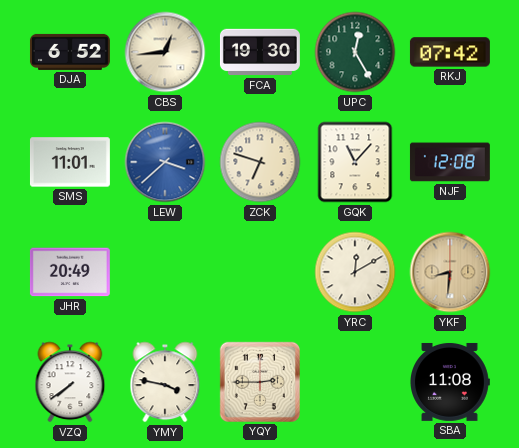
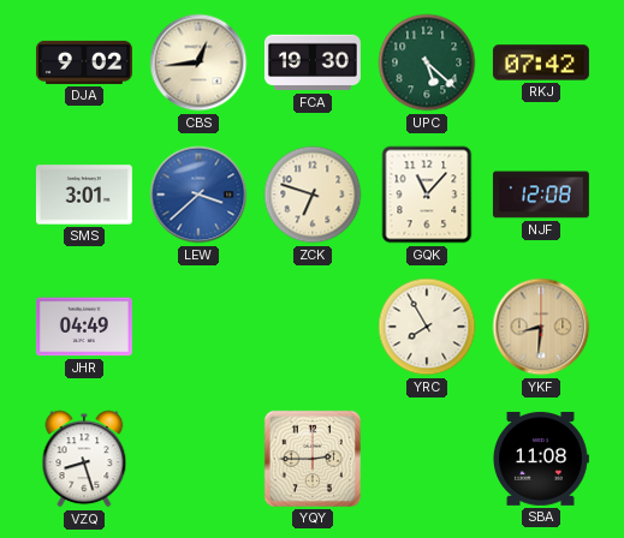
DJA: 6:52 -> 9:02
UPC: 12:25 -> 5:22
SMS: 11:01 -> 3:01
JHR: 20:49 -> 04:49
YRC: 12:10 -> 7:55
VZQ: 7:39 -> 8:27
YMY: 3:47 -> none
